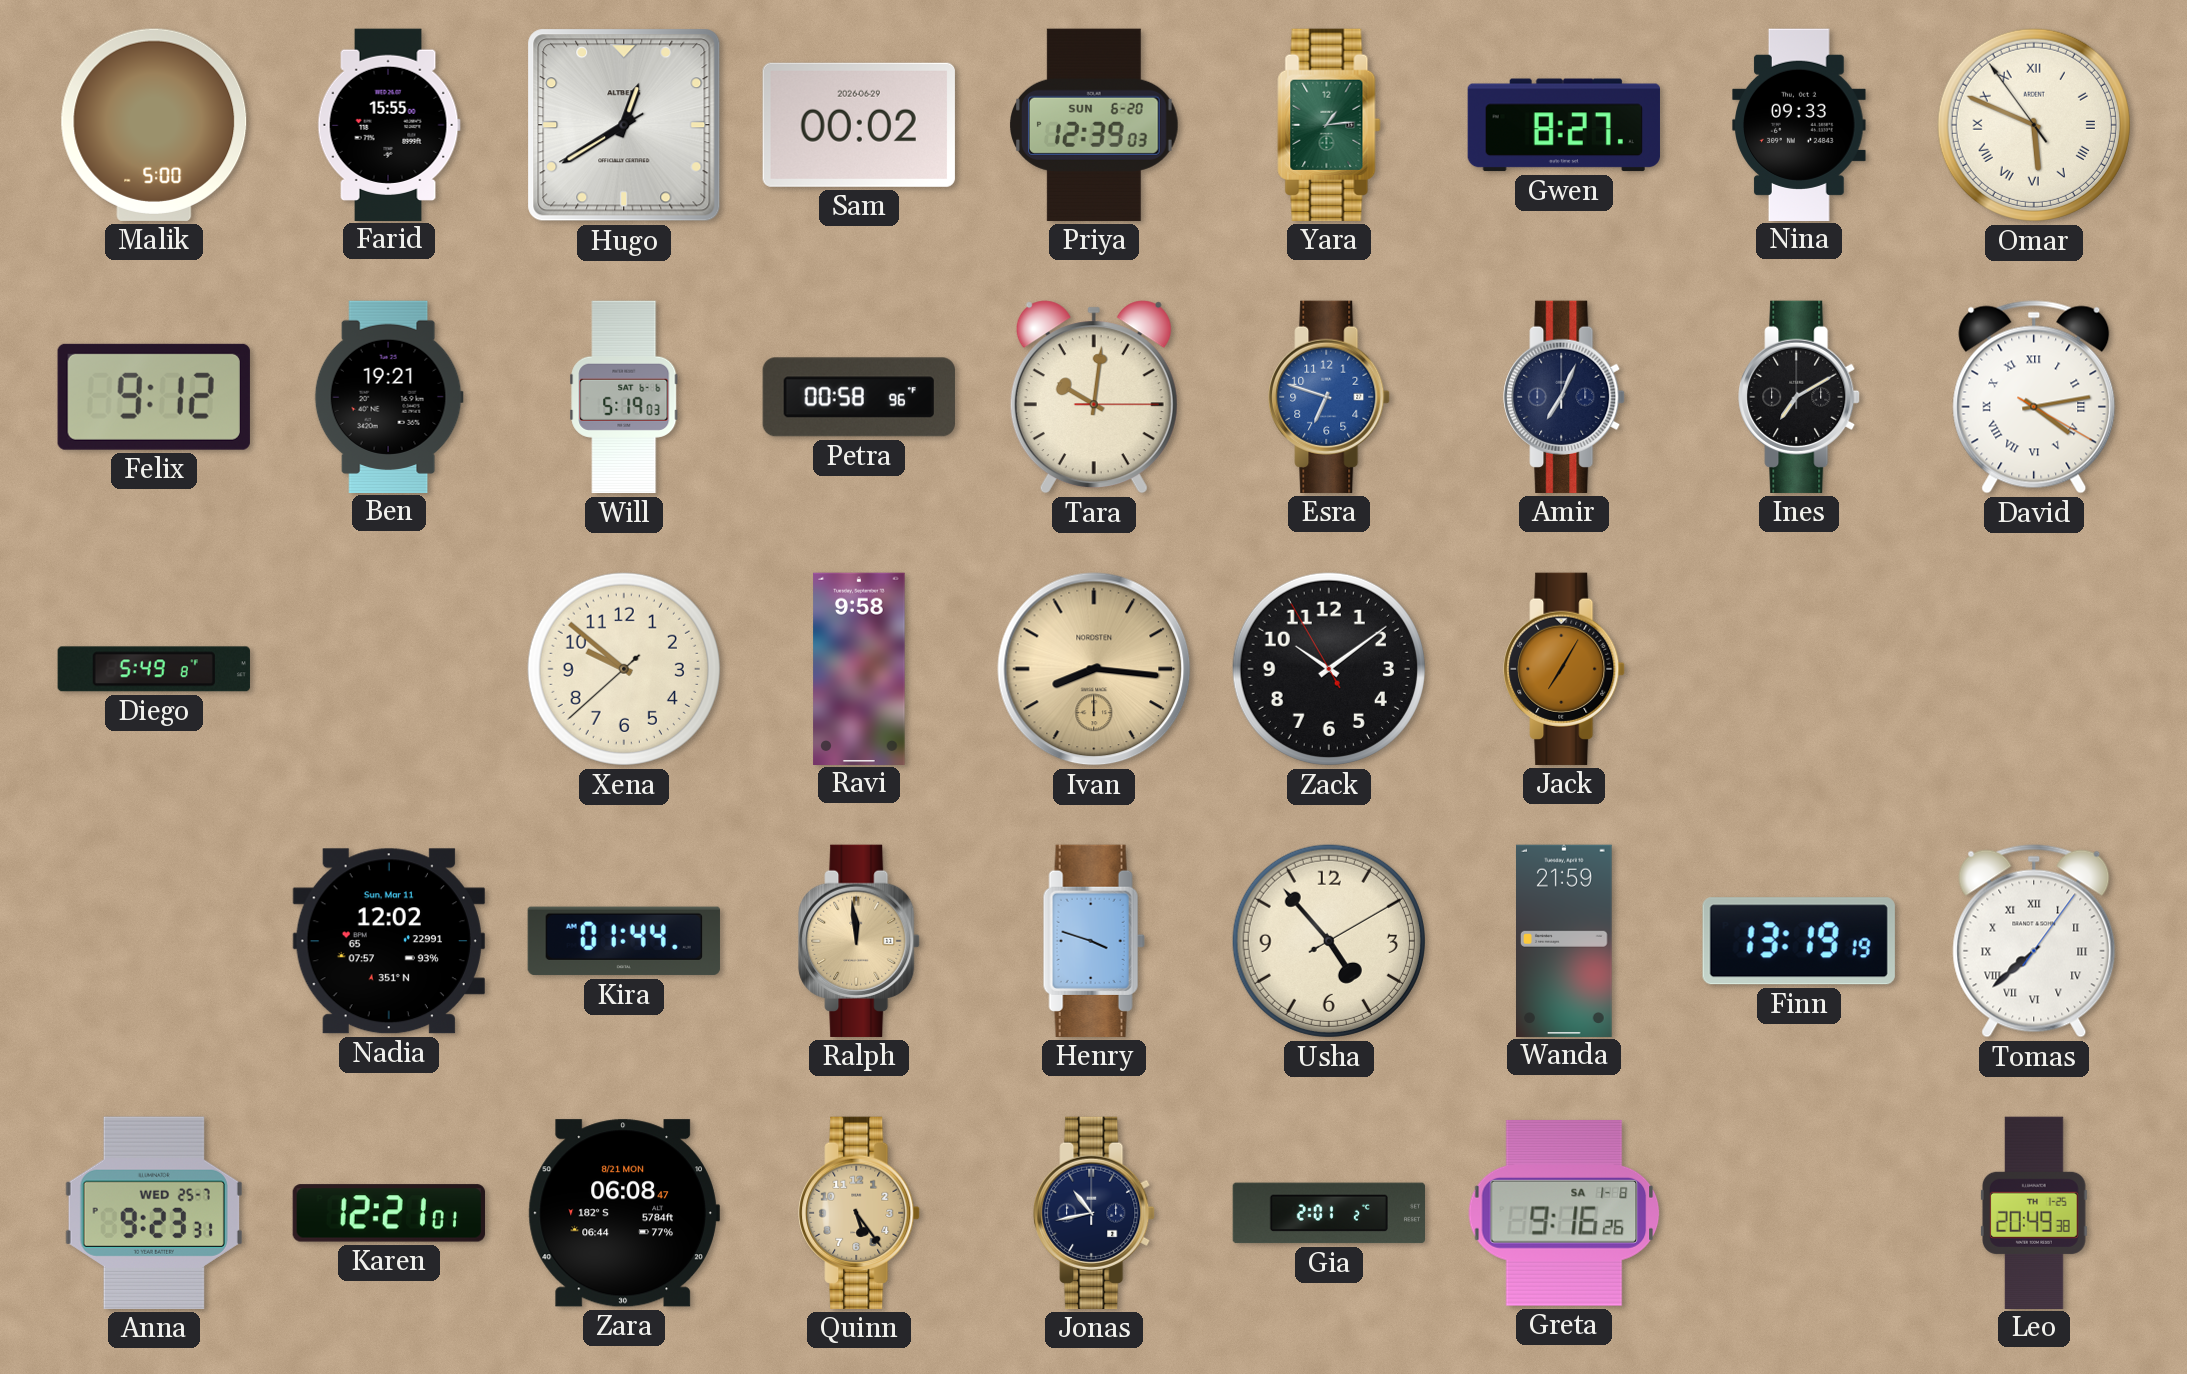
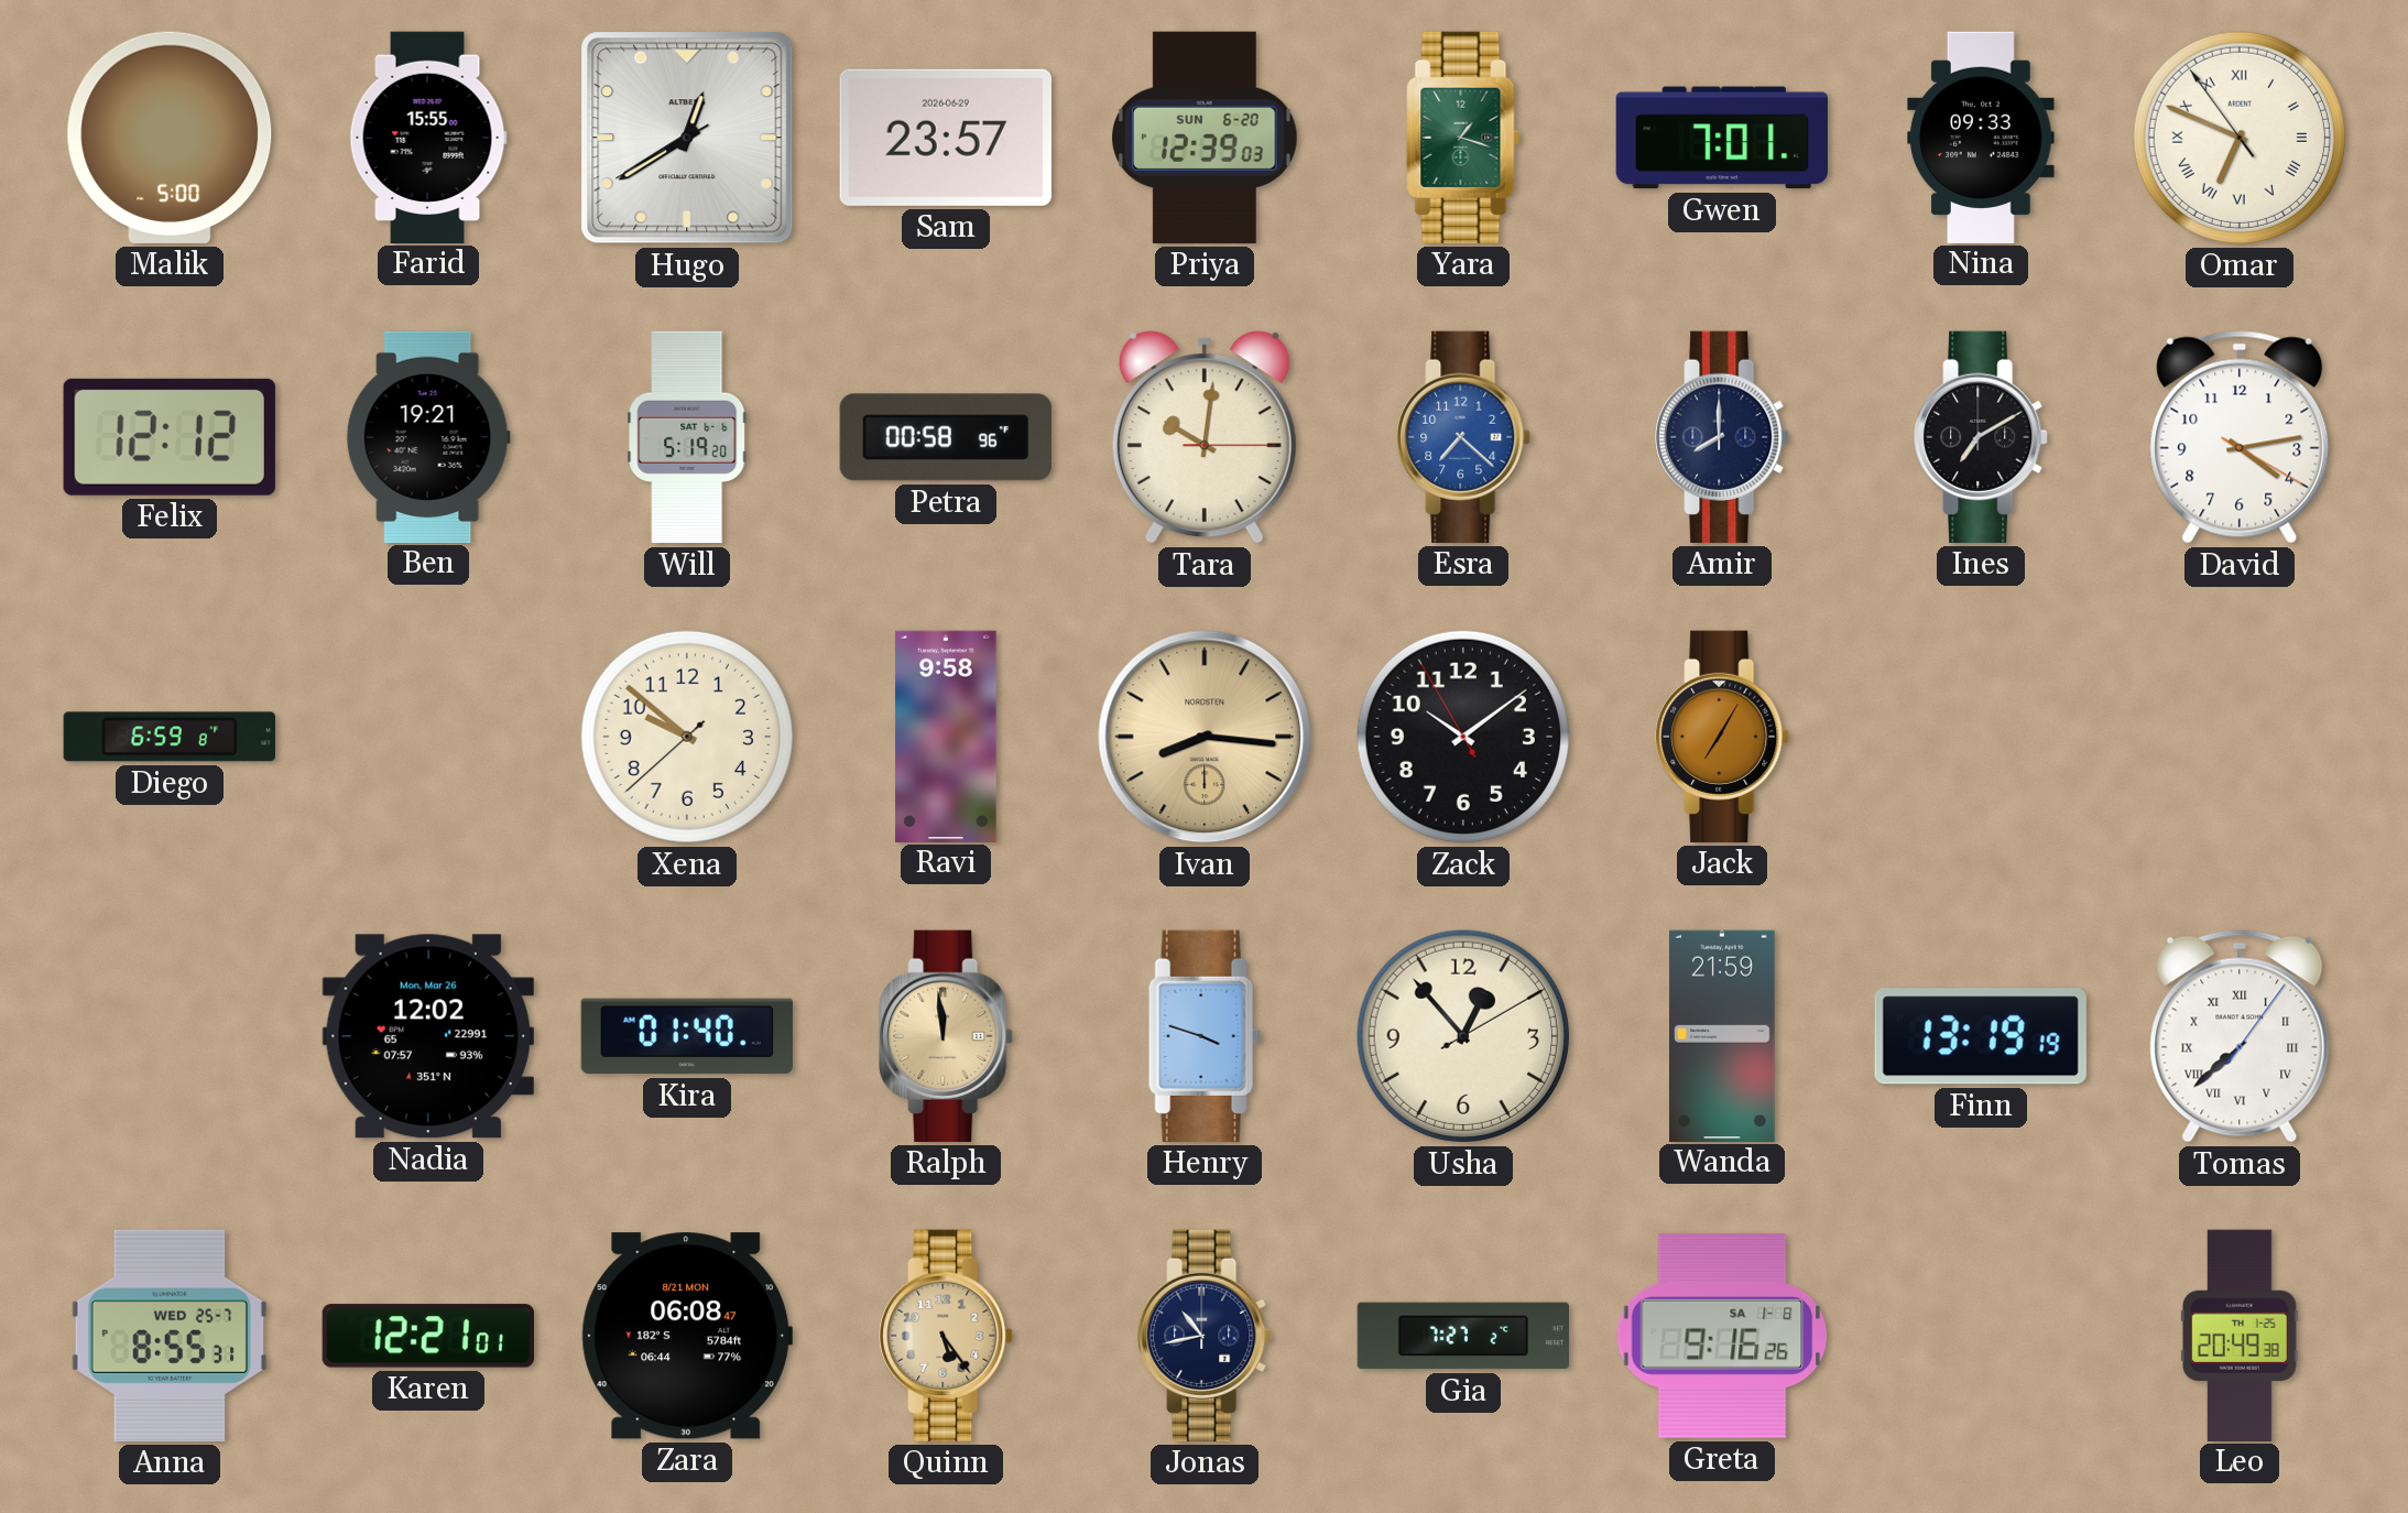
Sam: 00:02 -> 23:57
Yara: 1:14 -> 1:18
Gwen: 8:27 -> 7:01
Omar: 5:48 -> 6:48
Felix: 9:12 -> 12:12
Will: 5:19:03 -> 5:19:20
Esra: 6:48 -> 7:22
Amir: 7:04 -> 8:00
David numerals: Roman -> Arabic
Diego: 5:49 -> 6:59
Nadia date: Sun, Mar 11 -> Mon, Mar 26
Kira: 01:44 -> 01:40
Usha: 4:53 -> 12:53
Anna: 9:23 -> 8:55
Gia: 2:01 -> 7:27
